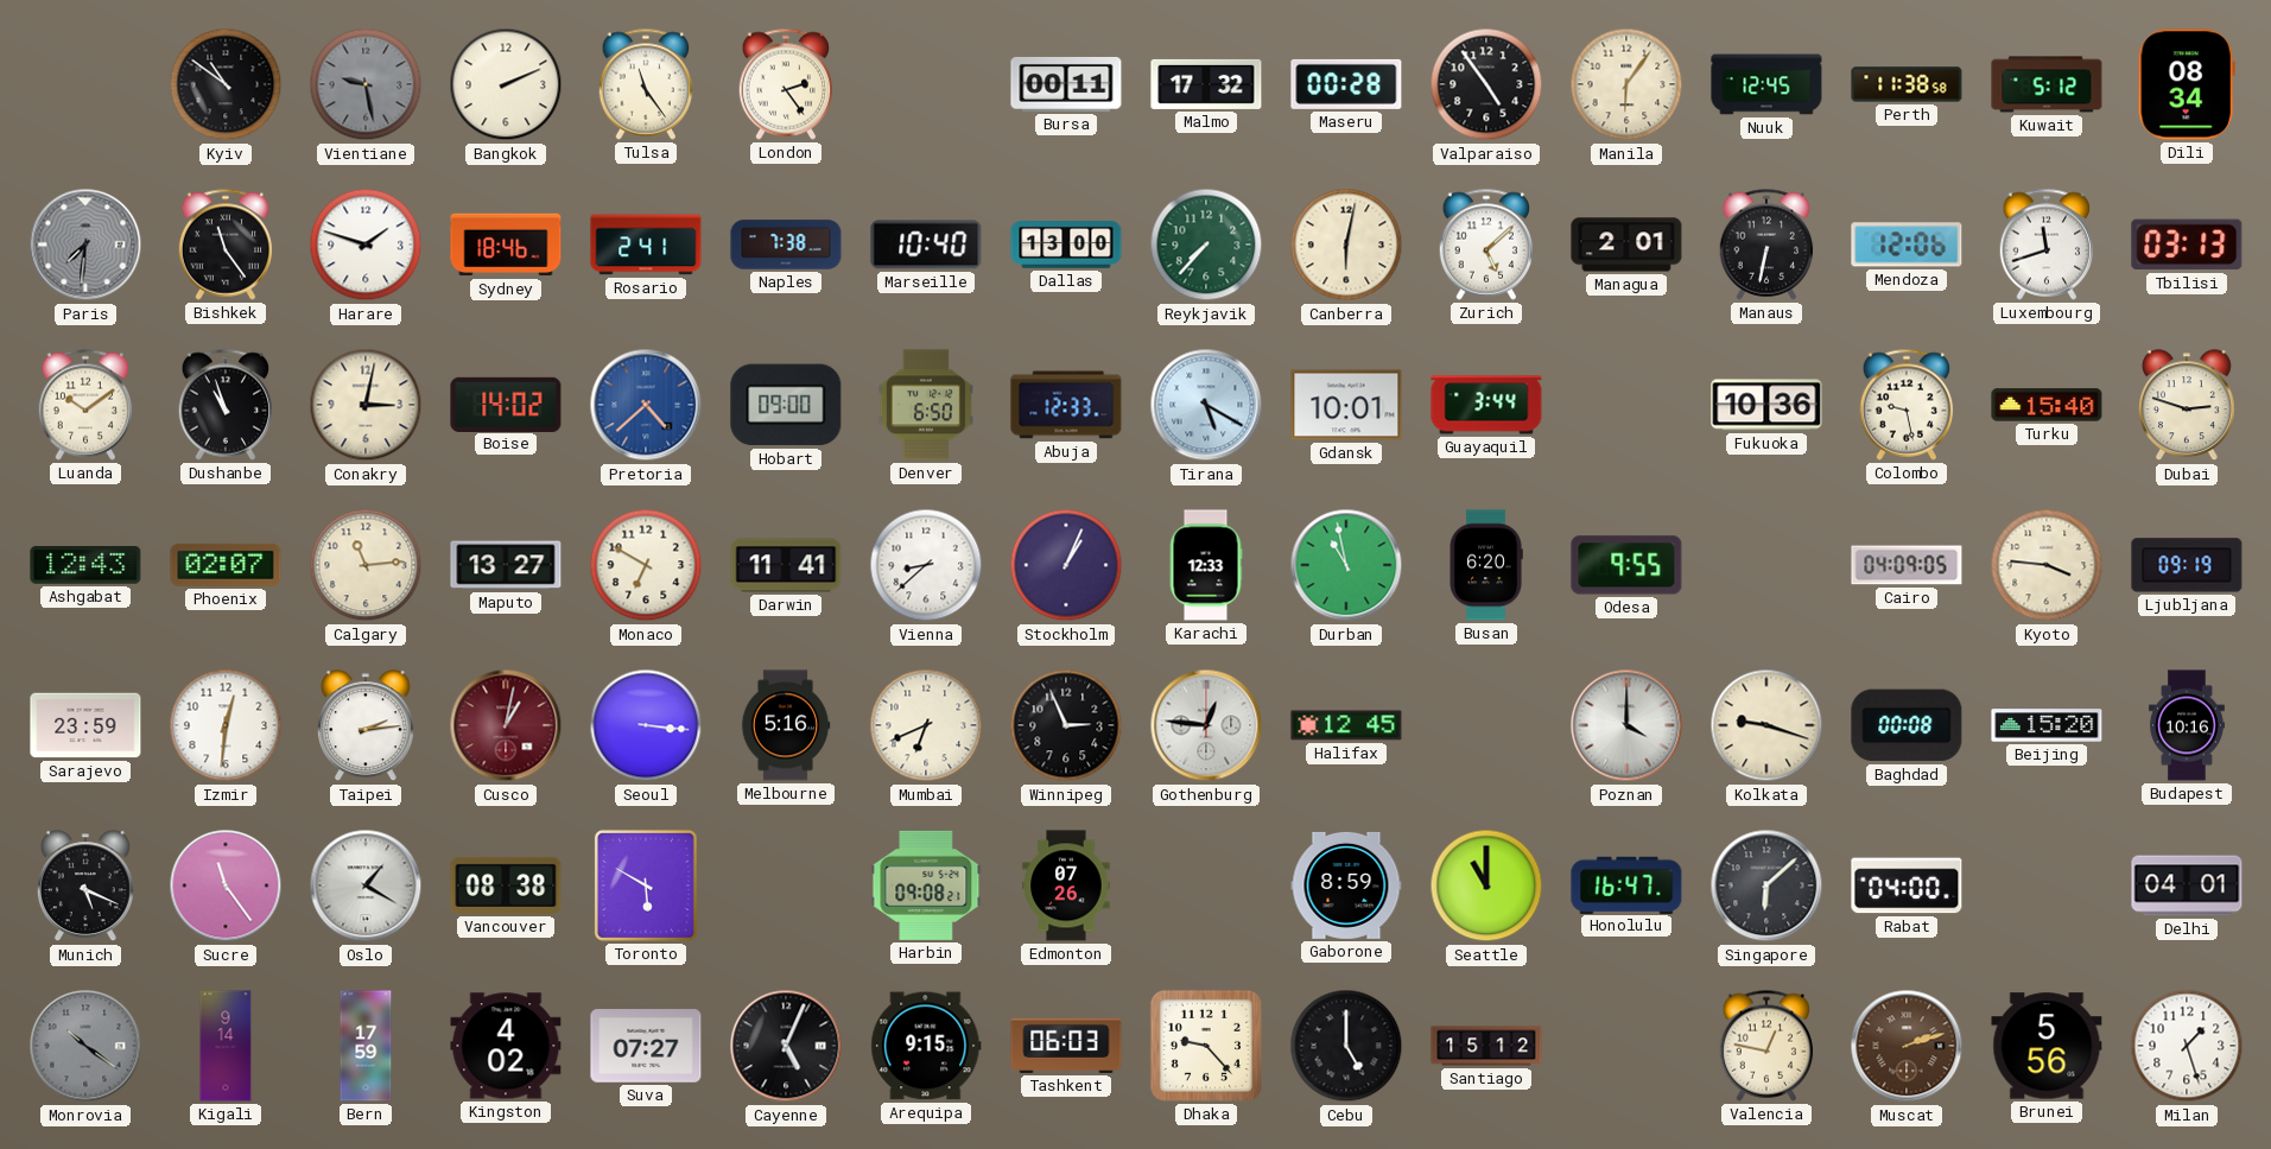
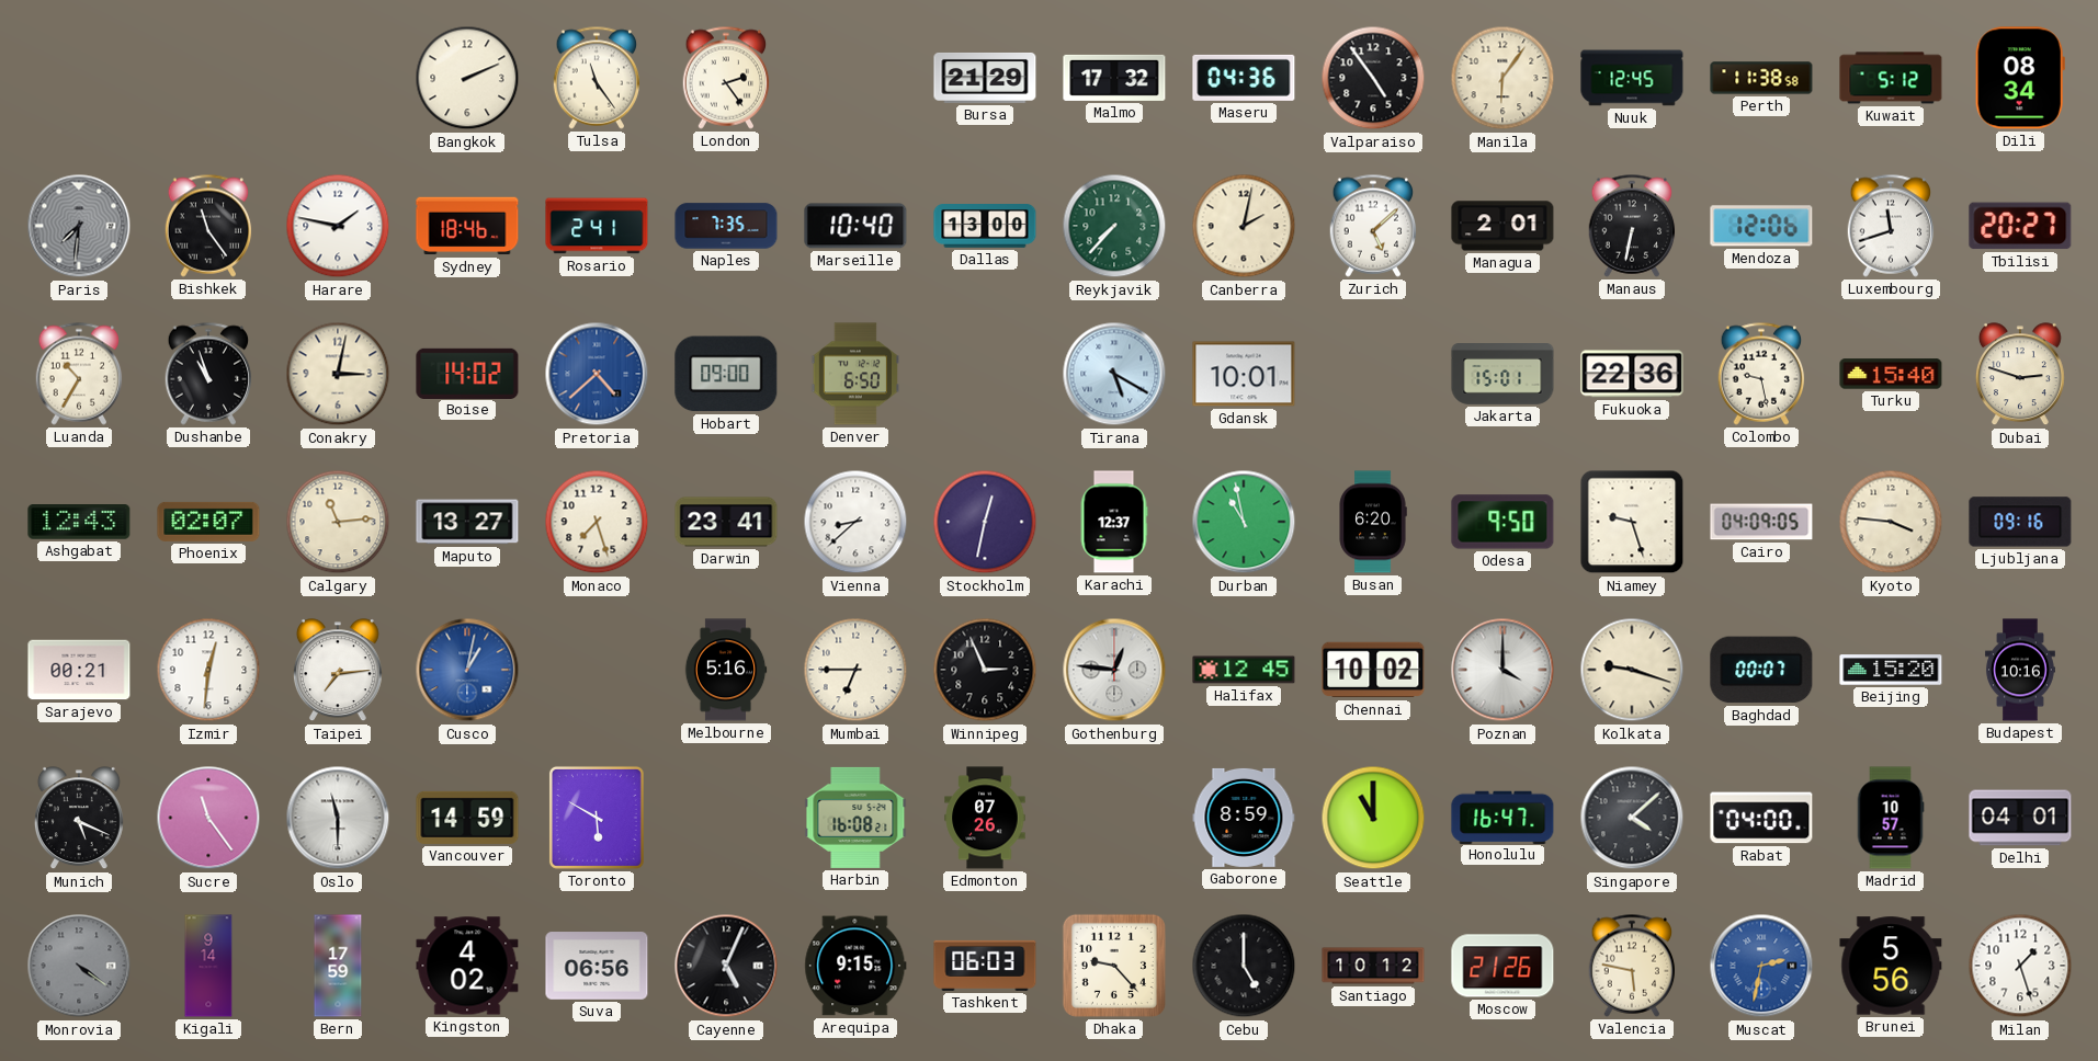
Kyiv: 10:51 -> none
Vientiane: 9:28 -> none
Bursa: 00:11 -> 21:29
Maseru: 00:28 -> 04:36
Harare: 1:48 -> 1:47
Naples: 7:38 -> 7:35
Canberra: 6:02 -> 2:02
Tbilisi: 03:13 -> 20:27
Luanda: 10:09 -> 10:35
Abuja: 12:33 -> none
Guayaquil: 3:44 -> none
Jakarta: none -> 15:01
Fukuoka: 10:36 -> 22:36
Monaco: 6:50 -> 7:27
Darwin: 11:41 -> 23:41
Stockholm: 1:04 -> 12:32
Karachi: 12:33 -> 12:37
Odesa: 9:55 -> 9:50
Niamey: none -> 9:27
Ljubljana: 09:19 -> 09:16
Sarajevo: 23:59 -> 00:21
Taipei: 2:14 -> 7:14
Cusco dial: burgundy -> blue
Seoul: 3:16 -> none
Mumbai: 6:41 -> 6:45
Chennai: none -> 10:02
Baghdad: 00:08 -> 00:07
Oslo: 1:20 -> 11:30
Vancouver: 08:38 -> 14:59
Harbin: 09:08 -> 16:08
Singapore: 6:08 -> 4:08
Madrid: none -> 10:57
Monrovia: 10:21 -> 4:21
Suva: 07:27 -> 06:56
Santiago: 15:12 -> 10:12
Moscow: none -> 21:26
Valencia: 12:47 -> 5:47
Muscat: 2:12 -> 2:32
Muscat dial: brown -> blue
